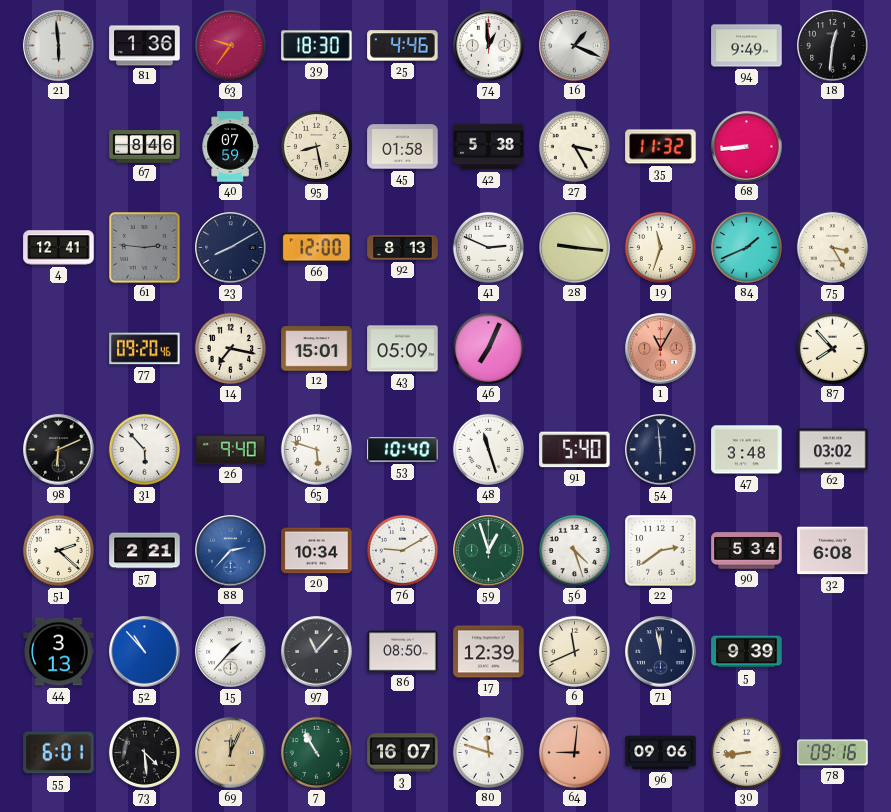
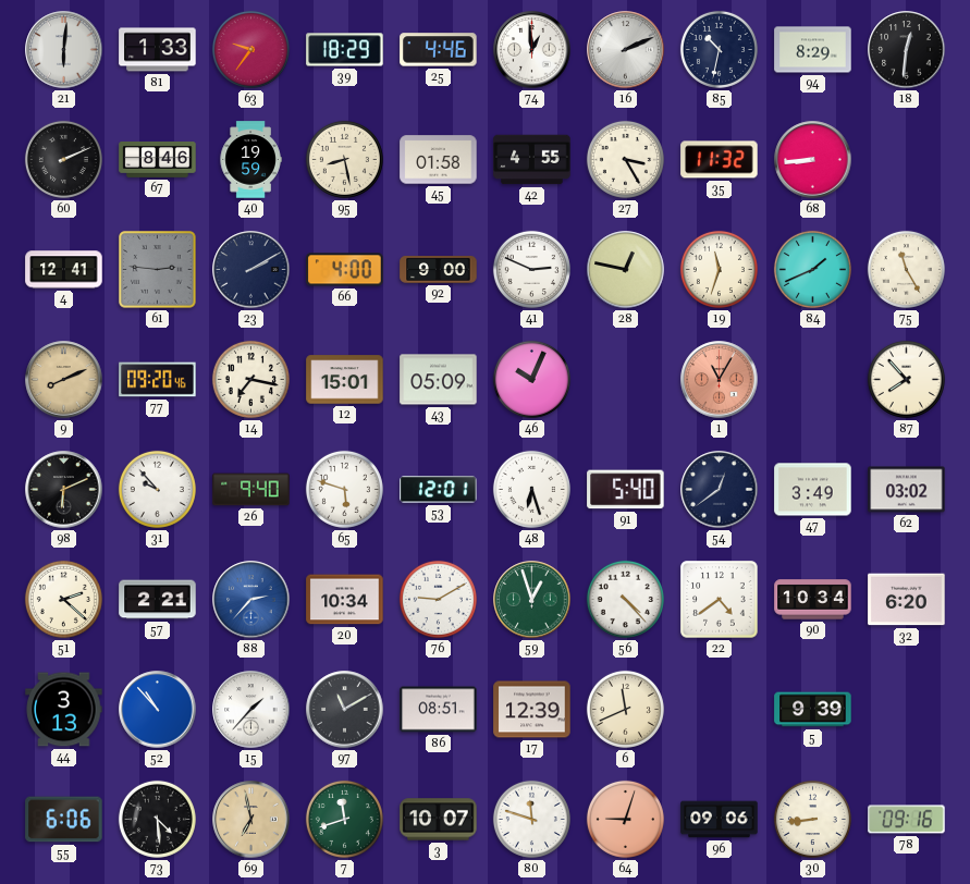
21: 5:59 -> 6:01
81: 1:36 -> 1:33
39: 18:30 -> 18:29
16: 1:19 -> 2:11
85: none -> 10:32
94: 9:49 -> 8:29
60: none -> 2:11
40: 07:59 -> 19:59
42: 5:38 -> 4:55
23: 8:10 -> 2:10
66: 12:00 -> 4:00
92: 8:13 -> 9:00
28: 9:16 -> 12:47
75: 3:25 -> 11:25
9: none -> 8:11
46: 7:04 -> 10:04
31: 5:53 -> 9:53
53: 10:40 -> 12:01
48: 11:27 -> 6:27
54: 5:59 -> 12:39
47: 3:48 -> 3:49
56: 4:27 -> 4:23
22: 2:39 -> 4:39
90: 5:34 -> 10:34
32: 6:08 -> 6:20
97: 11:07 -> 11:10
86: 08:50 -> 08:51
71: 11:58 -> none
55: 6:01 -> 6:06
69: 12:04 -> 6:58
7: 10:55 -> 11:42
3: 16:07 -> 10:07
64: 9:01 -> 9:03
